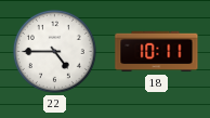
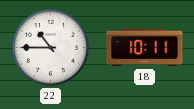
22: 4:45 -> 10:45
